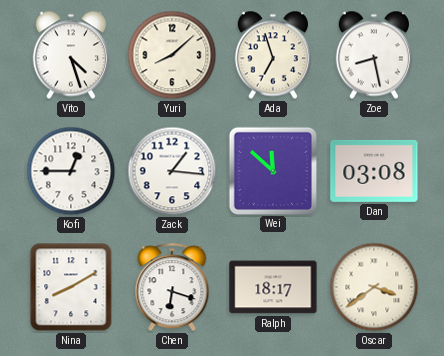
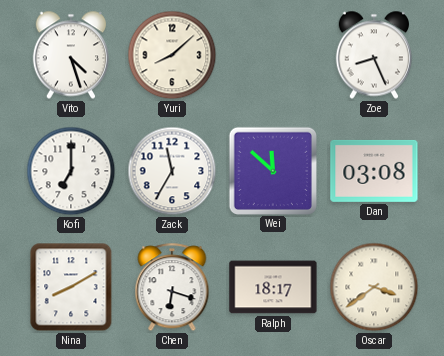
Ada: 6:57 -> none
Zoe: 8:28 -> 8:26
Kofi: 12:45 -> 7:00
Zack: 1:16 -> 11:35
